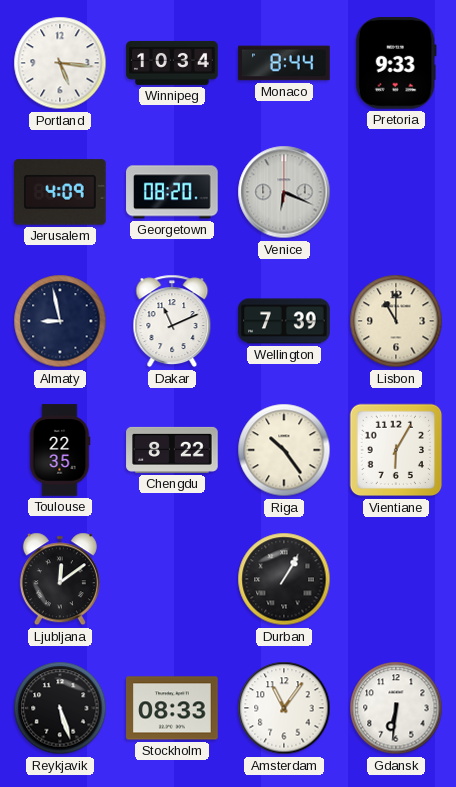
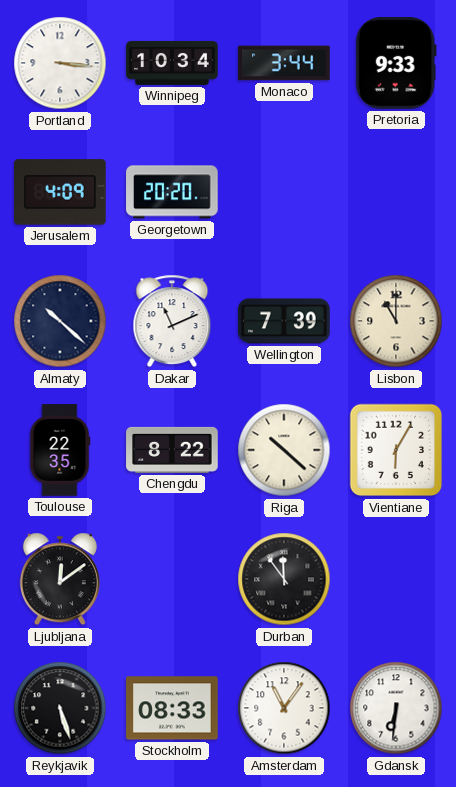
Portland: 5:16 -> 3:16
Monaco: 8:44 -> 3:44
Georgetown: 08:20 -> 20:20
Venice: 6:19 -> none
Almaty: 8:58 -> 10:22
Riga: 10:24 -> 10:22
Durban: 1:05 -> 11:54
